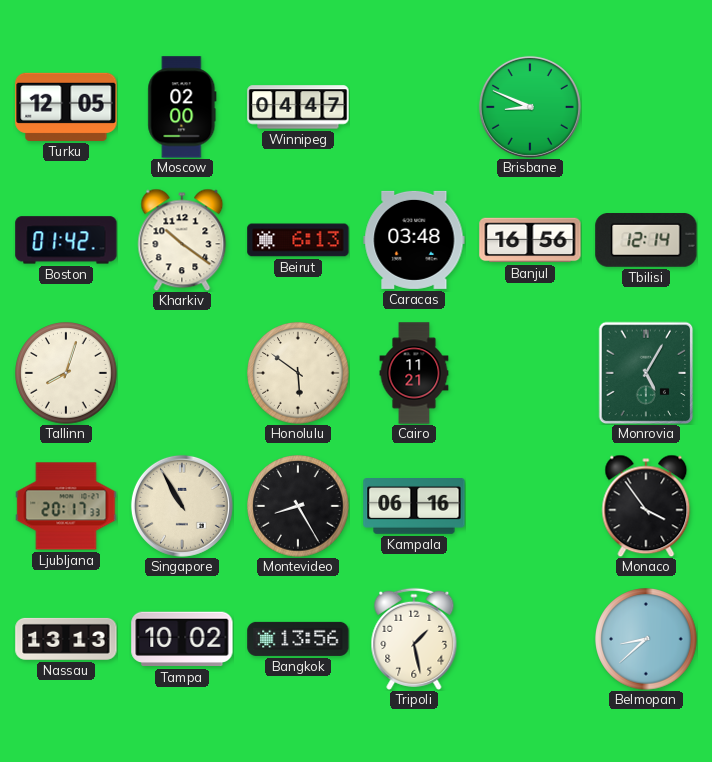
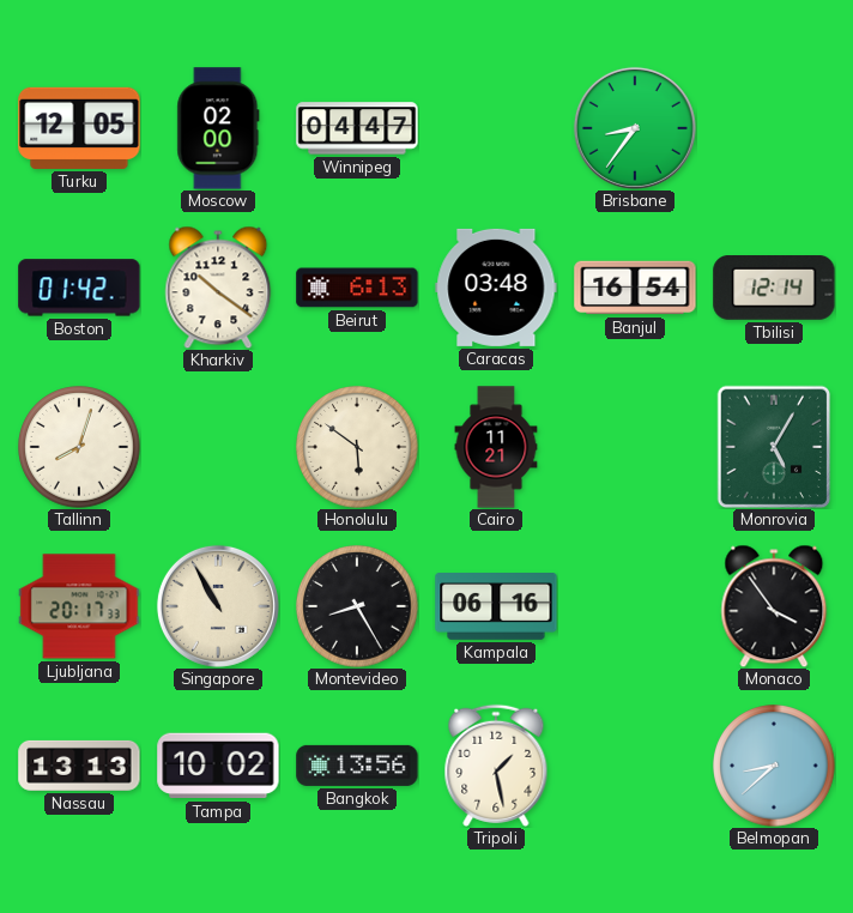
Brisbane: 8:49 -> 8:36
Banjul: 16:56 -> 16:54
